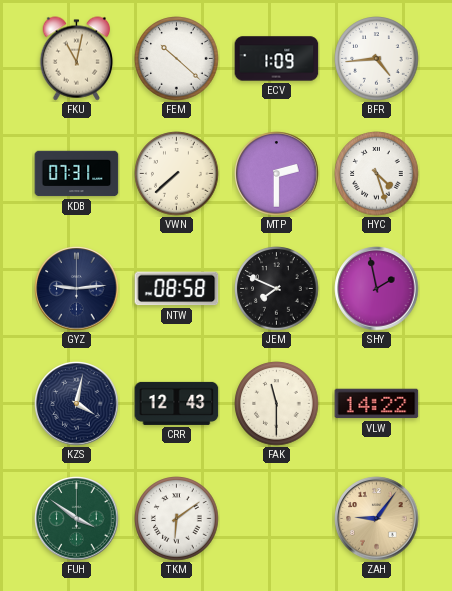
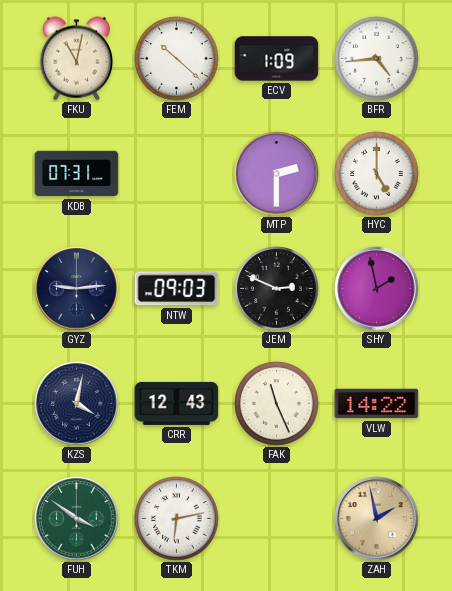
VWN: 7:38 -> none
HYC: 4:27 -> 5:00
NTW: 08:58 -> 09:03
JEM: 7:49 -> 2:49
FAK: 11:30 -> 11:26
TKM: 6:09 -> 6:13
ZAH: 9:06 -> 1:58
